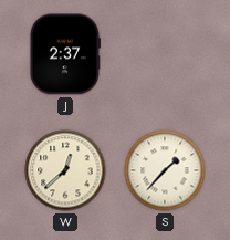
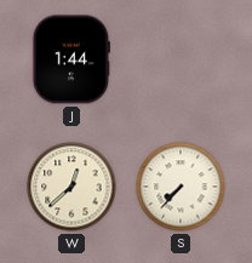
J: 2:37 -> 1:44
S: 1:37 -> 7:37
